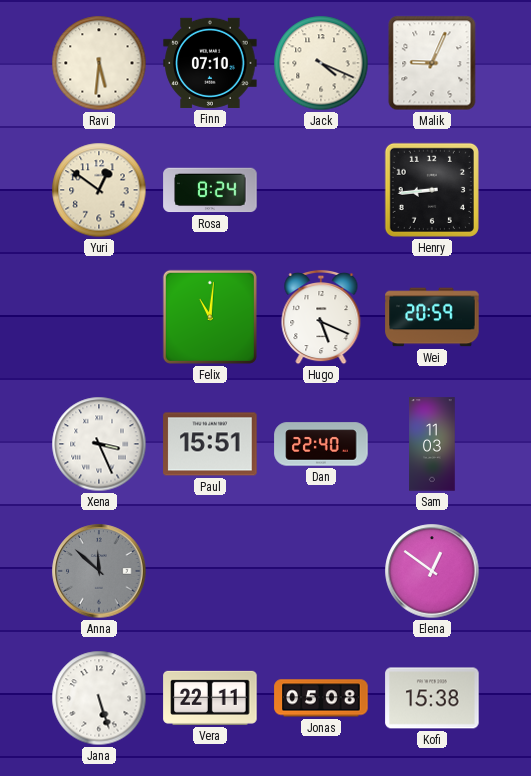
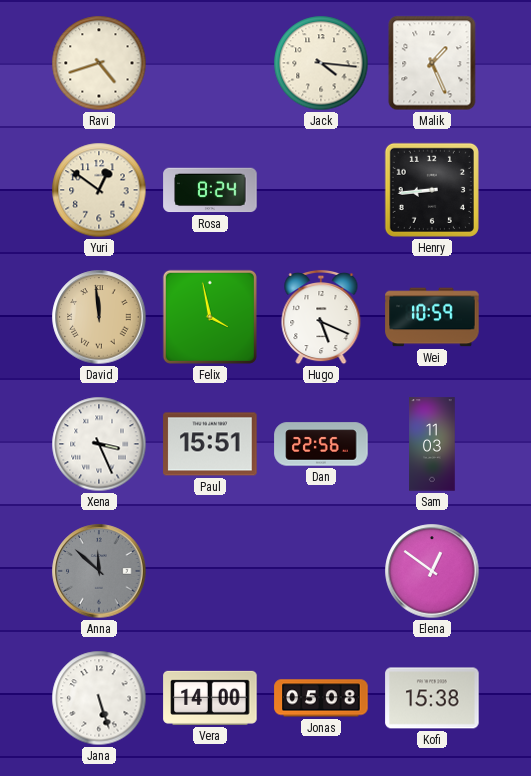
Ravi: 5:31 -> 4:42
Finn: 07:10 -> none
Jack: 4:19 -> 4:16
Malik: 9:04 -> 1:26
David: none -> 11:59
Felix: 11:01 -> 3:58
Wei: 20:59 -> 10:59
Dan: 22:40 -> 22:56
Vera: 22:11 -> 14:00
